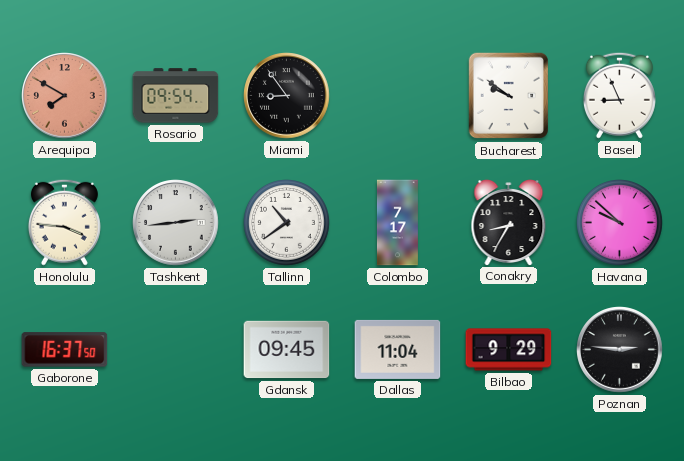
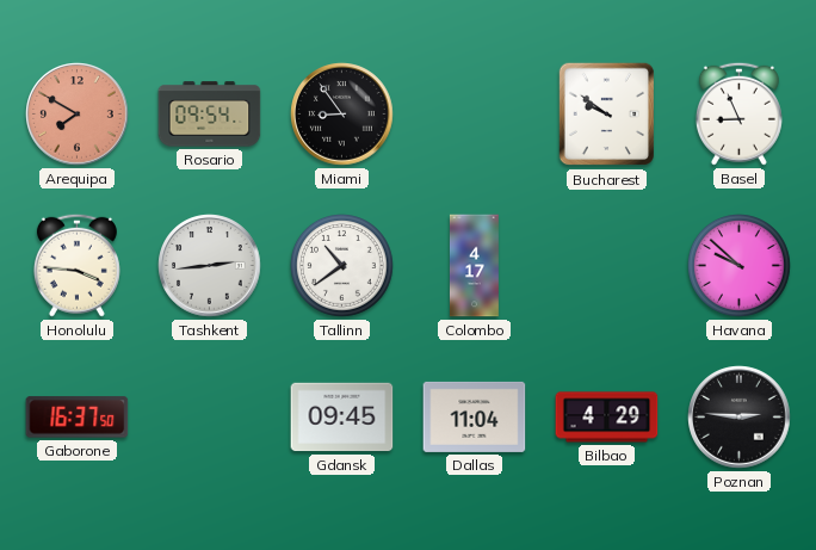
Colombo: 7:17 -> 4:17
Conakry: 8:35 -> none
Bilbao: 9:29 -> 4:29
